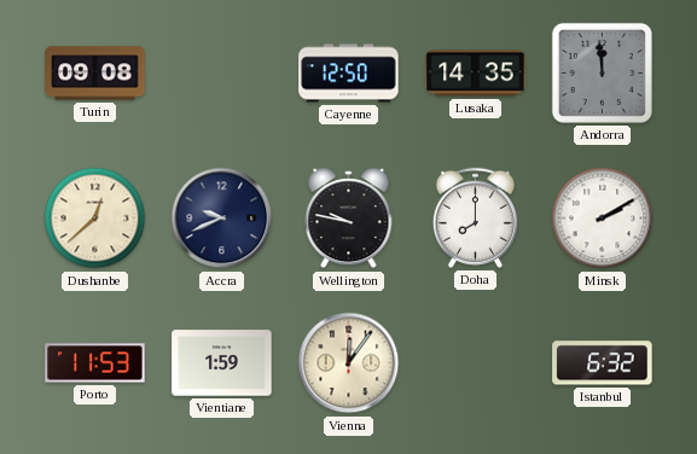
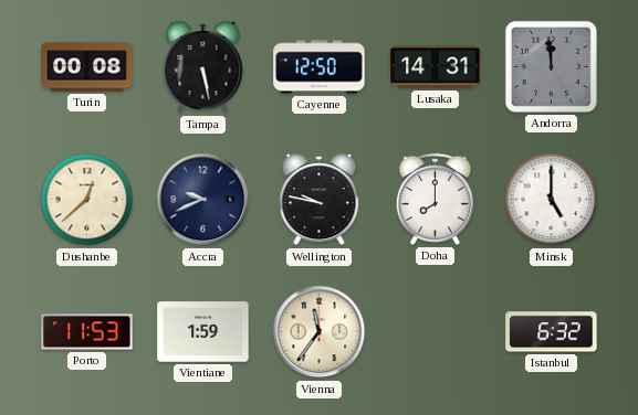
Turin: 09:08 -> 00:08
Tampa: none -> 5:28
Lusaka: 14:35 -> 14:31
Minsk: 2:10 -> 5:00
Vienna: 12:06 -> 11:36
